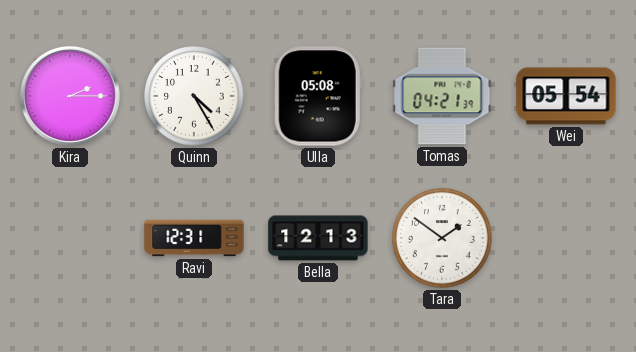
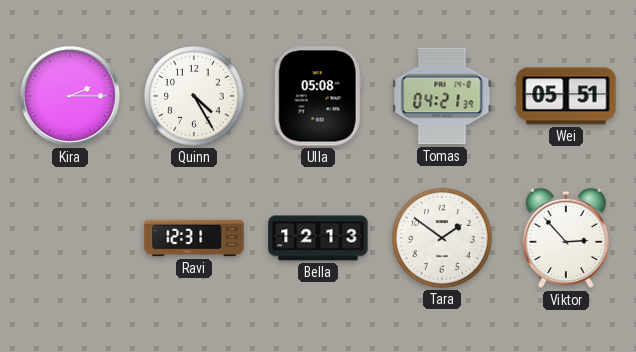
Wei: 05:54 -> 05:51
Viktor: none -> 2:53
